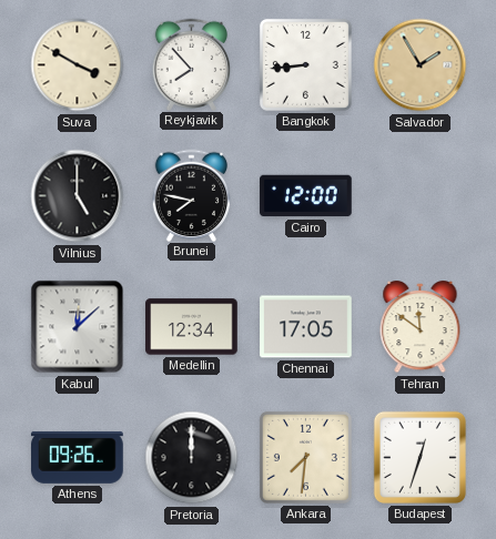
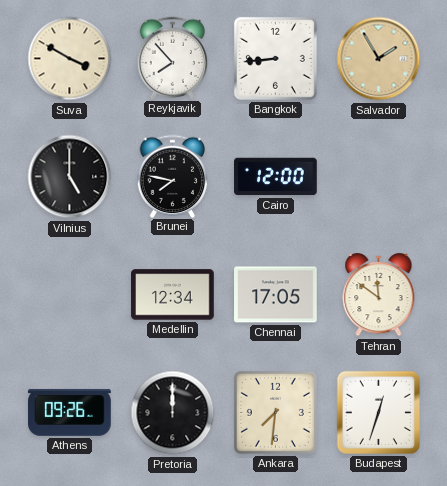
Kabul: 12:08 -> none
